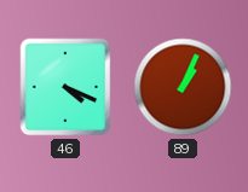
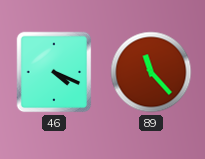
89: 1:04 -> 11:23
